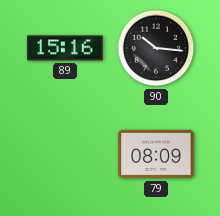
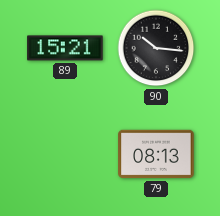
89: 15:16 -> 15:21
79: 08:09 -> 08:13
